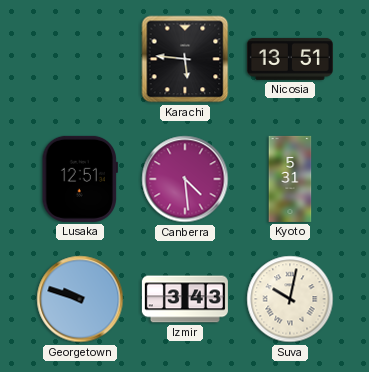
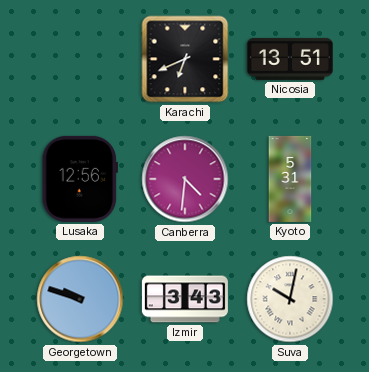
Karachi: 5:46 -> 6:41
Lusaka: 12:51 -> 12:56
Canberra: 4:29 -> 4:31
